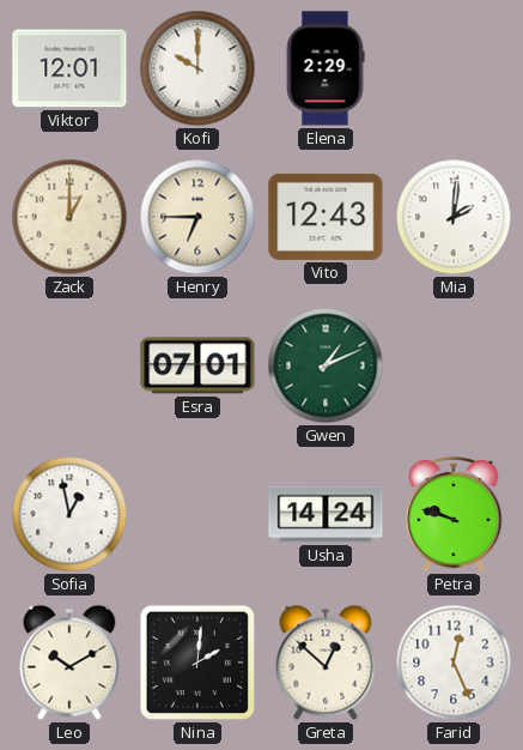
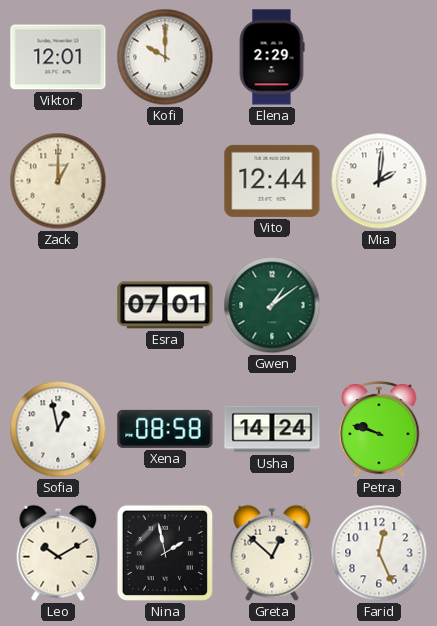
Henry: 6:45 -> none
Vito: 12:43 -> 12:44
Gwen: 1:11 -> 1:09
Xena: none -> 08:58
Nina: 2:01 -> 1:58
